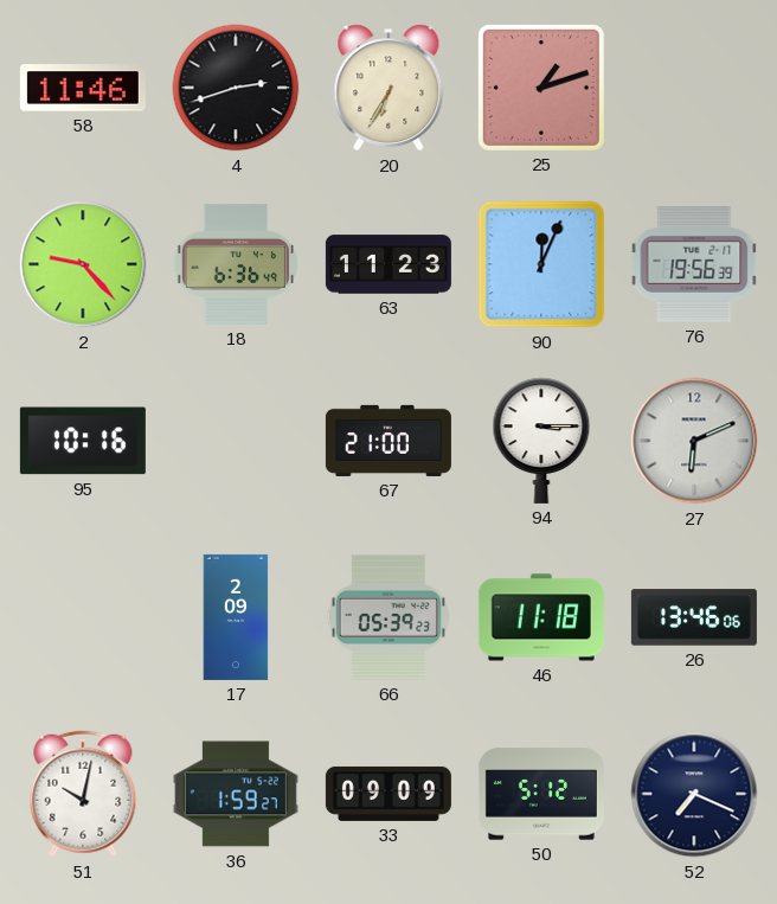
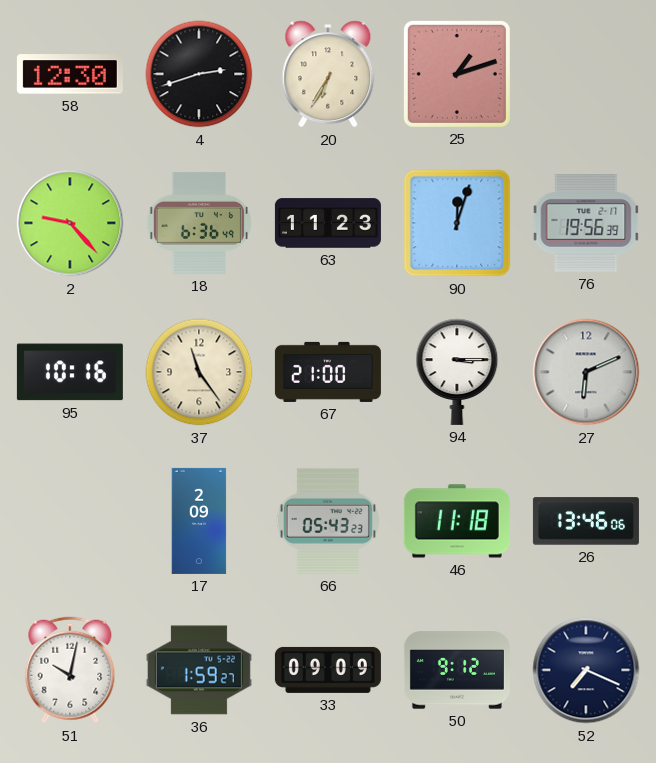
58: 11:46 -> 12:30
90: 12:04 -> 12:03
37: none -> 11:24
66: 05:39 -> 05:43
50: 5:12 -> 9:12
